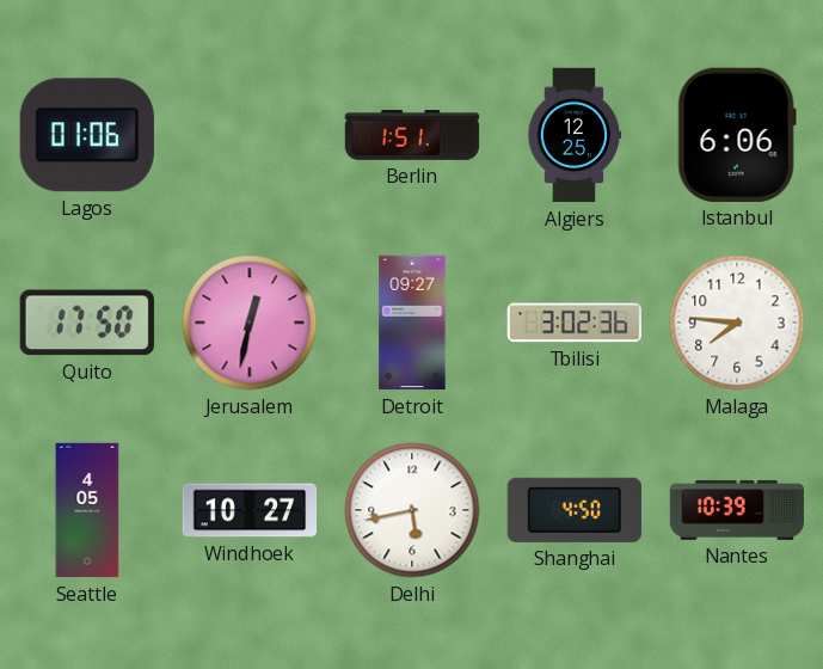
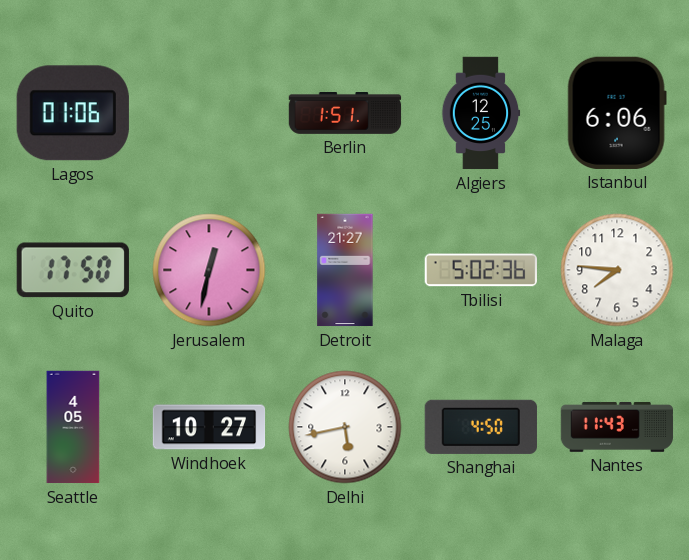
Detroit: 09:27 -> 21:27
Tbilisi: 3:02 -> 5:02
Nantes: 10:39 -> 11:43
